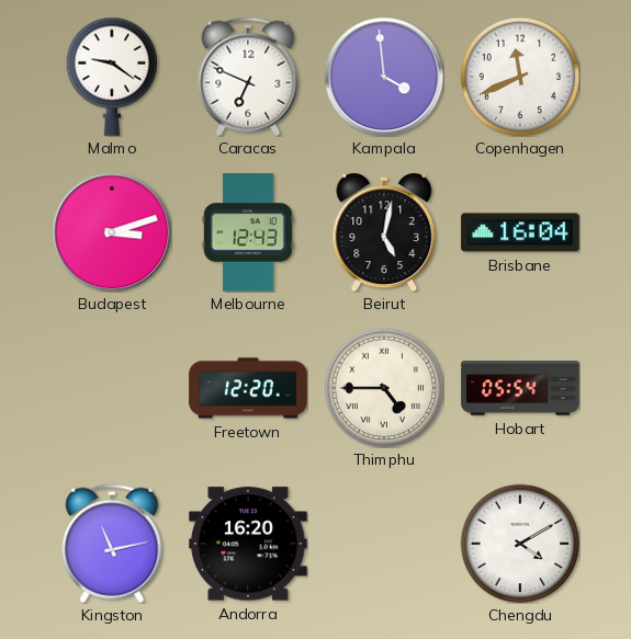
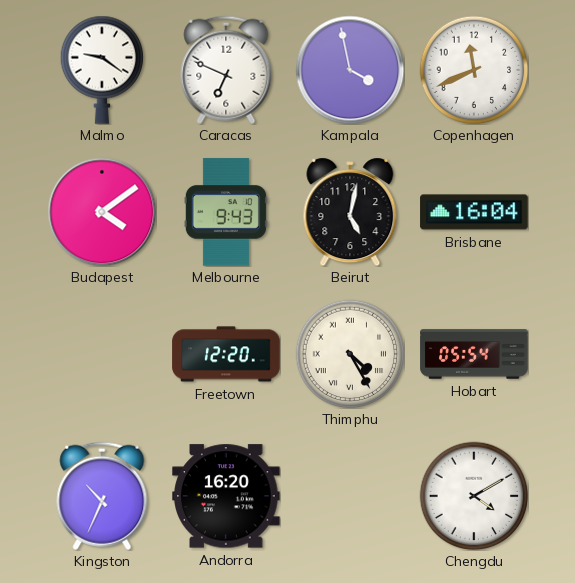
Kampala: 3:59 -> 3:58
Budapest: 3:12 -> 4:09
Melbourne: 12:43 -> 9:43
Thimphu: 4:45 -> 4:25
Kingston: 11:13 -> 10:34
